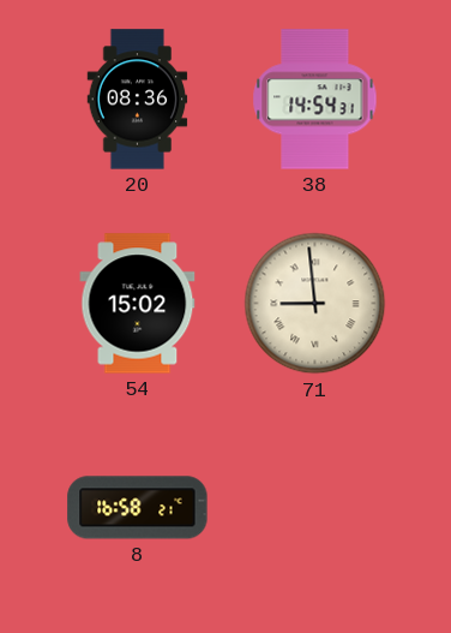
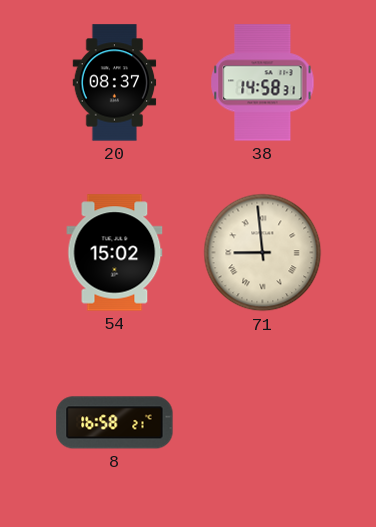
20: 08:36 -> 08:37
38: 14:54 -> 14:58
